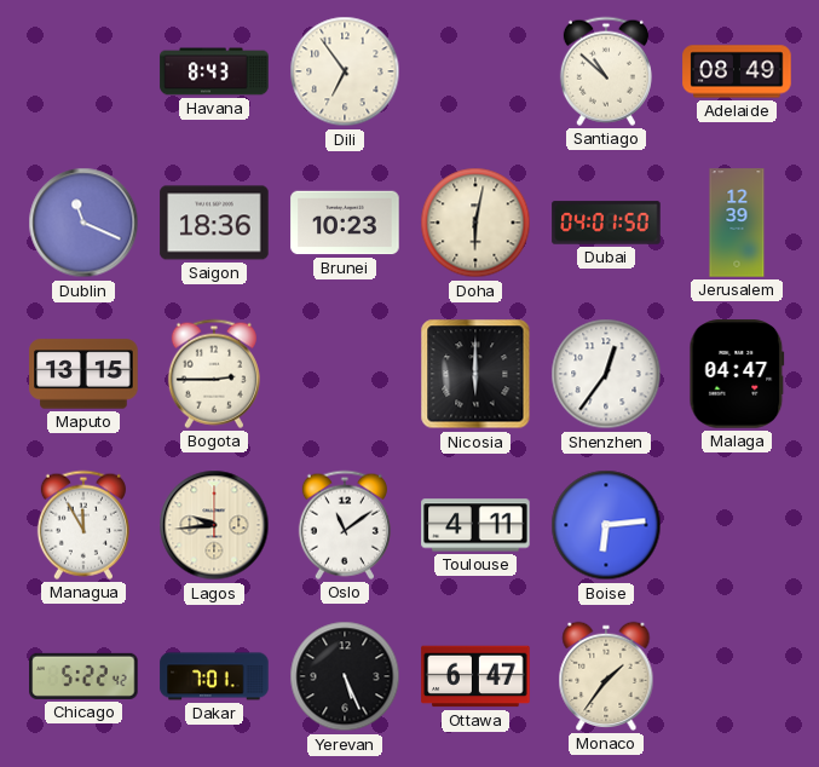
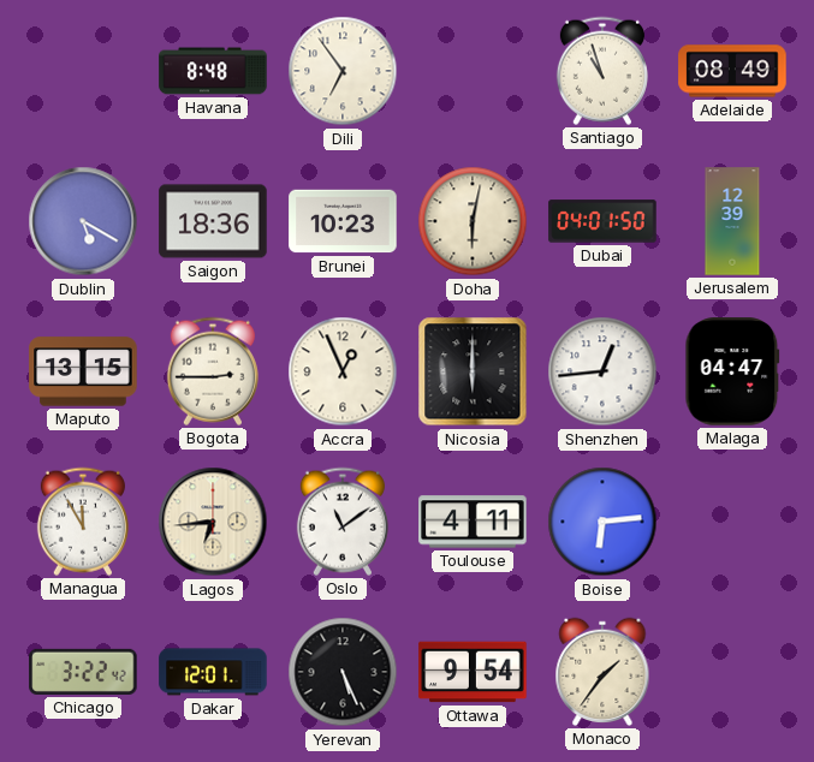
Havana: 8:43 -> 8:48
Santiago: 10:52 -> 10:57
Dublin: 11:19 -> 5:20
Accra: none -> 12:56
Shenzhen: 12:36 -> 12:44
Lagos: 9:44 -> 6:44
Chicago: 5:22 -> 3:22
Dakar: 7:01 -> 12:01
Ottawa: 6:47 -> 9:54
